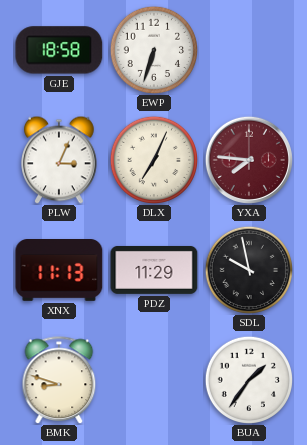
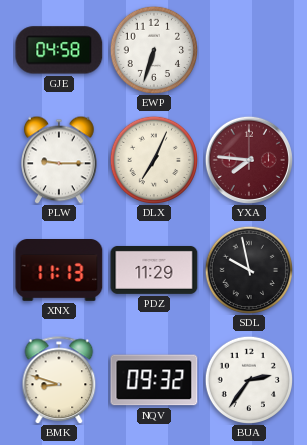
GJE: 18:58 -> 04:58
PLW: 3:04 -> 9:15
NQV: none -> 09:32
BUA: 1:36 -> 2:36
